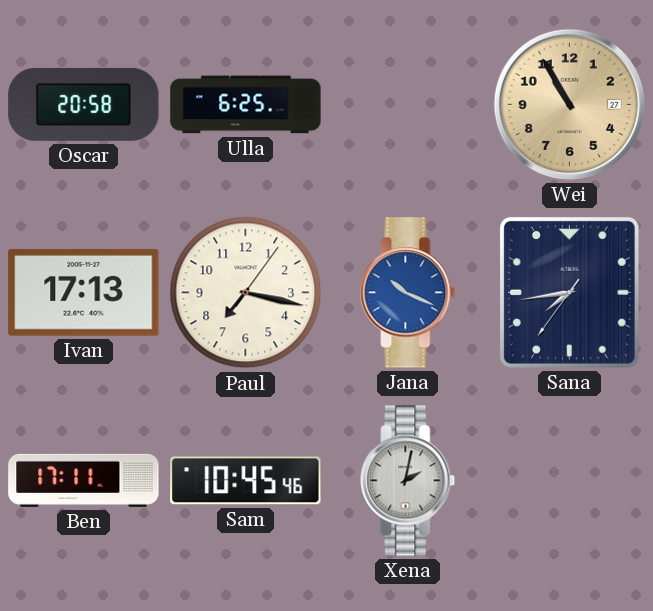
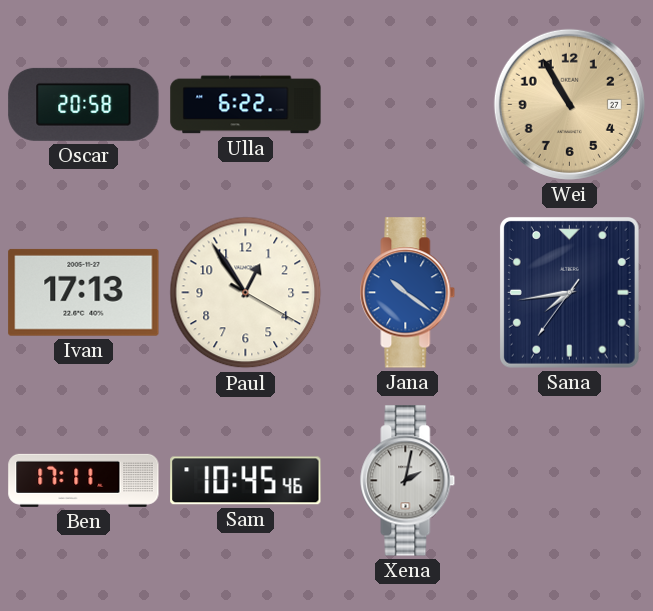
Ulla: 6:25 -> 6:22
Paul: 7:17 -> 12:54
Jana: 10:19 -> 10:21
